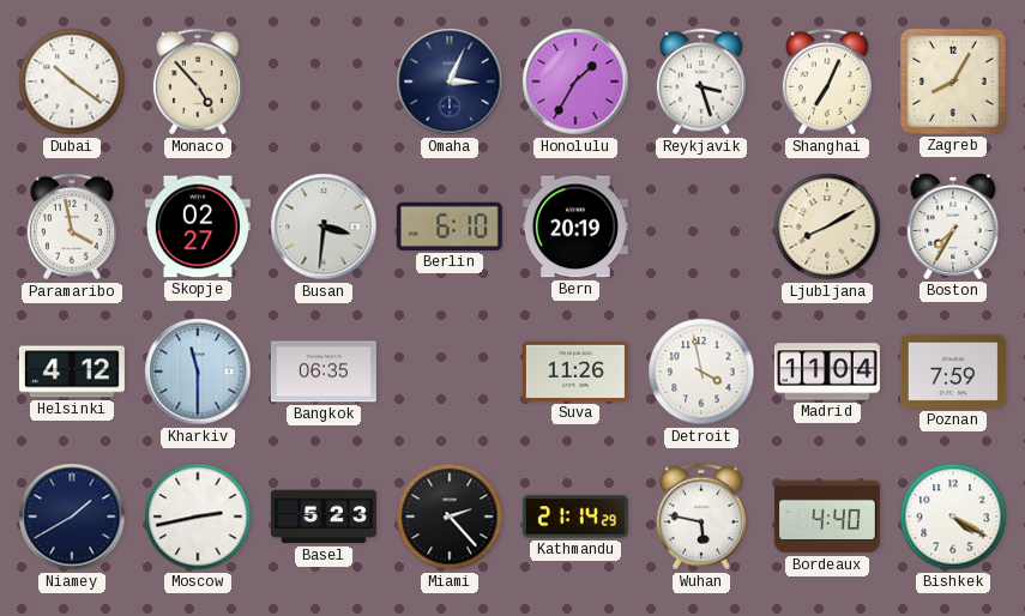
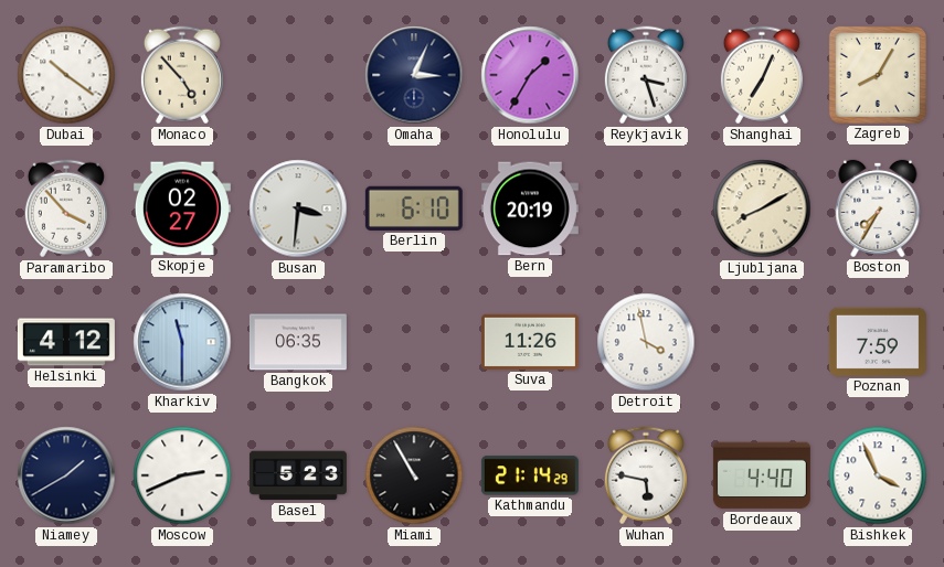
Paramaribo: 3:58 -> 3:53
Madrid: 11:04 -> none
Moscow: 2:43 -> 2:41
Miami: 2:23 -> 10:55
Bishkek: 4:20 -> 3:56
